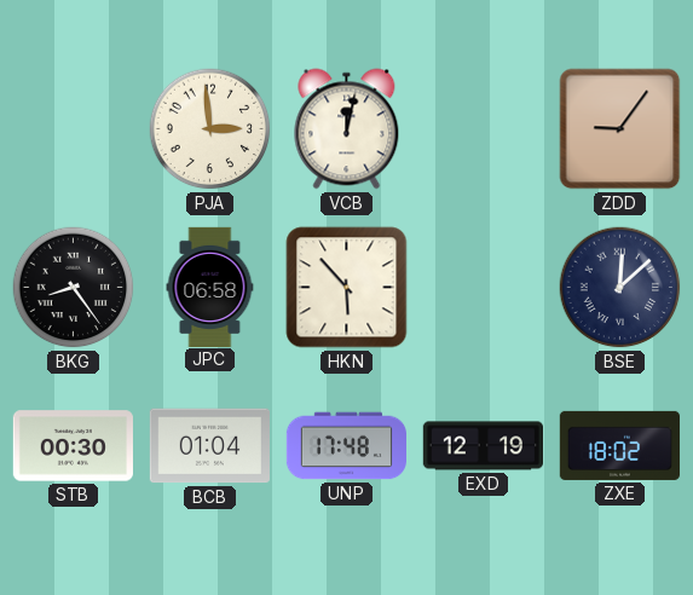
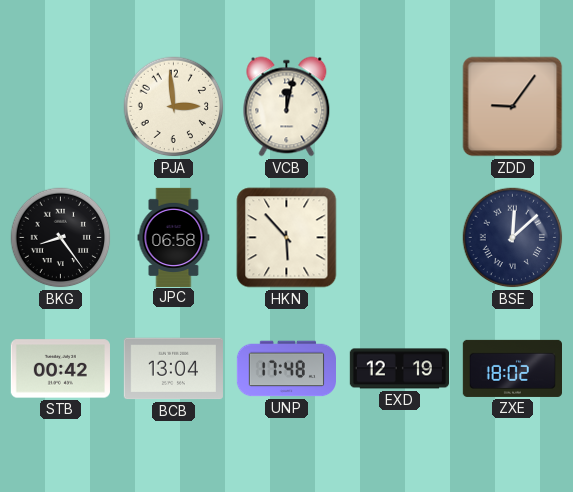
STB: 00:30 -> 00:42
BCB: 01:04 -> 13:04
